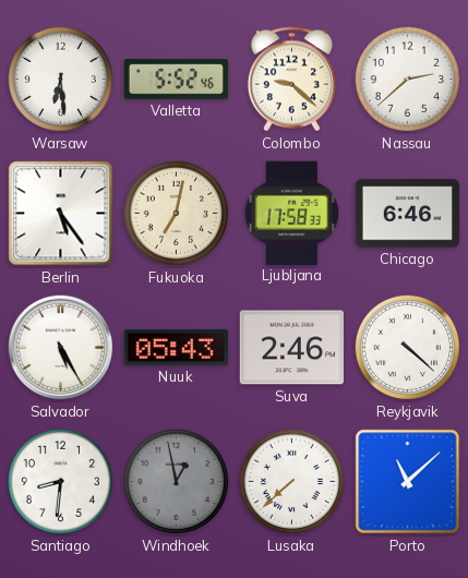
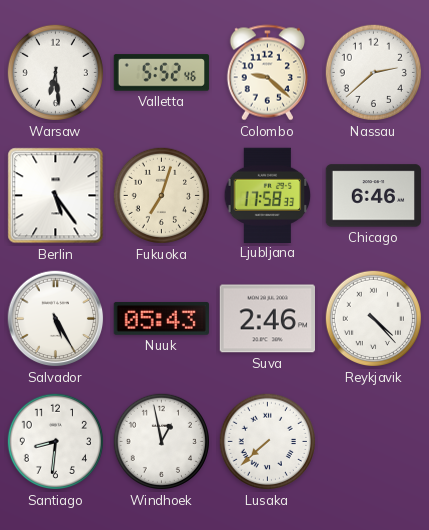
Fukuoka: 7:02 -> 7:03
Reykjavik: 4:22 -> 4:23
Windhoek dial: grey -> white
Porto: 11:08 -> none
